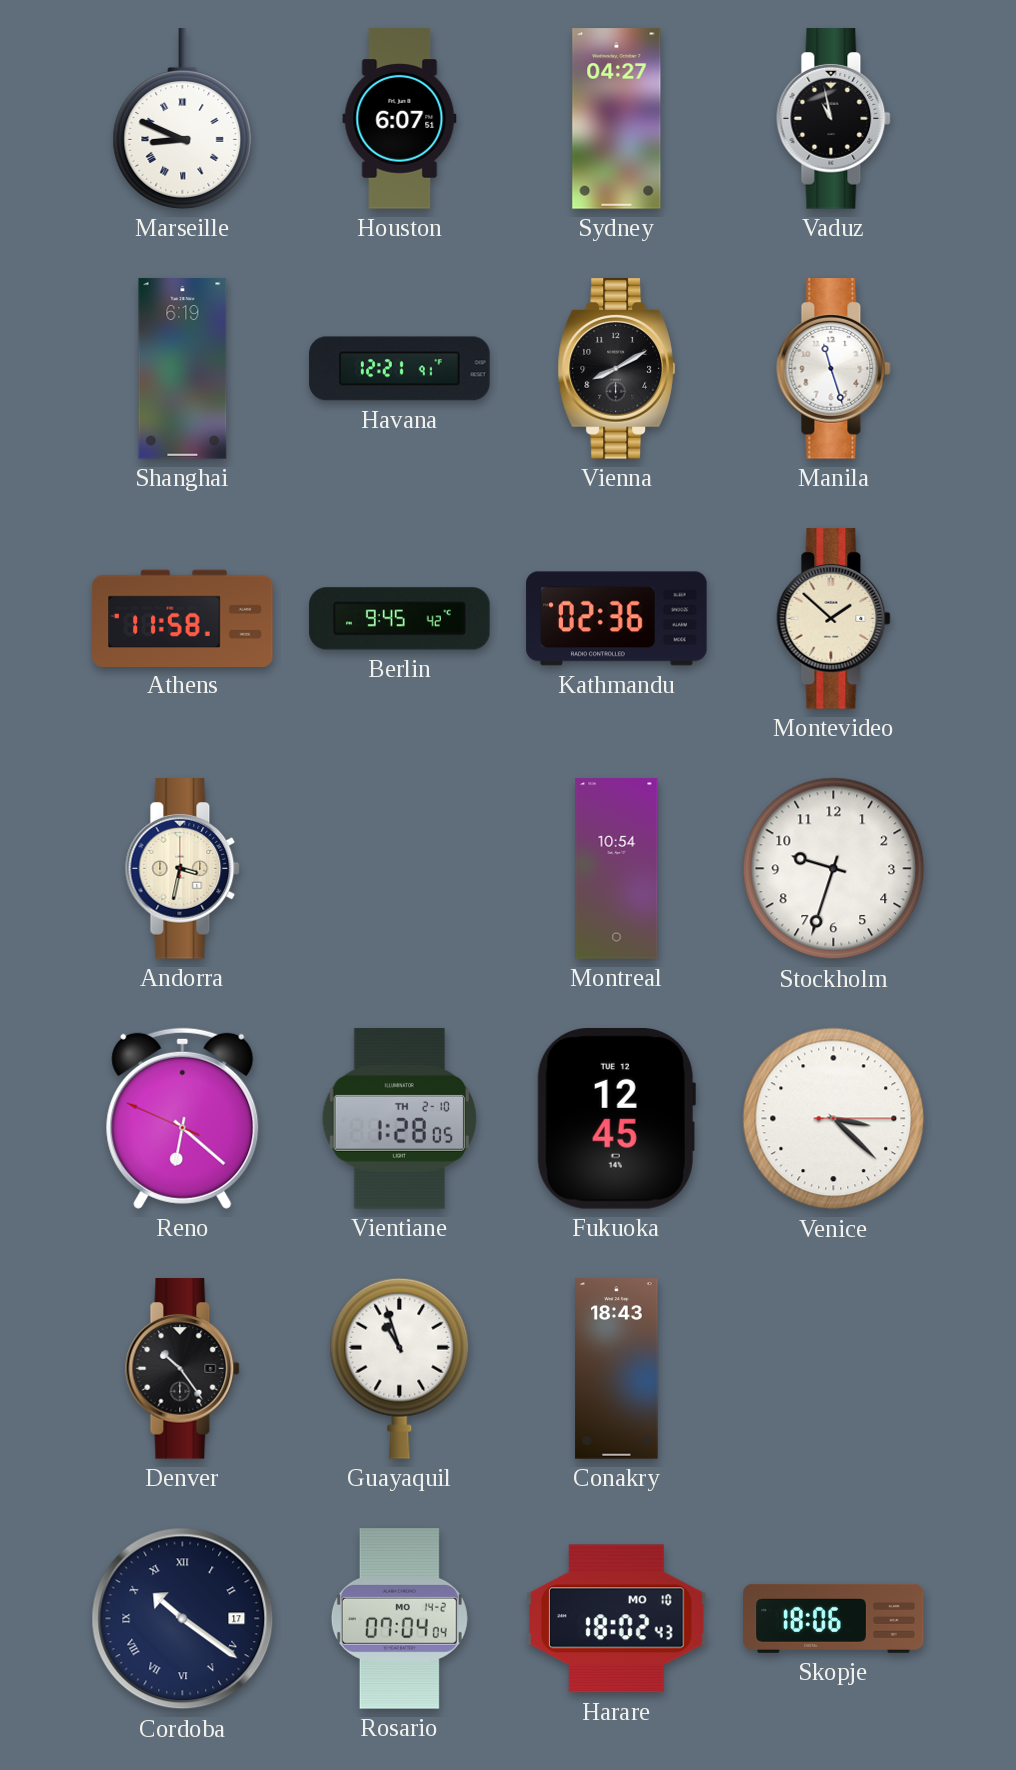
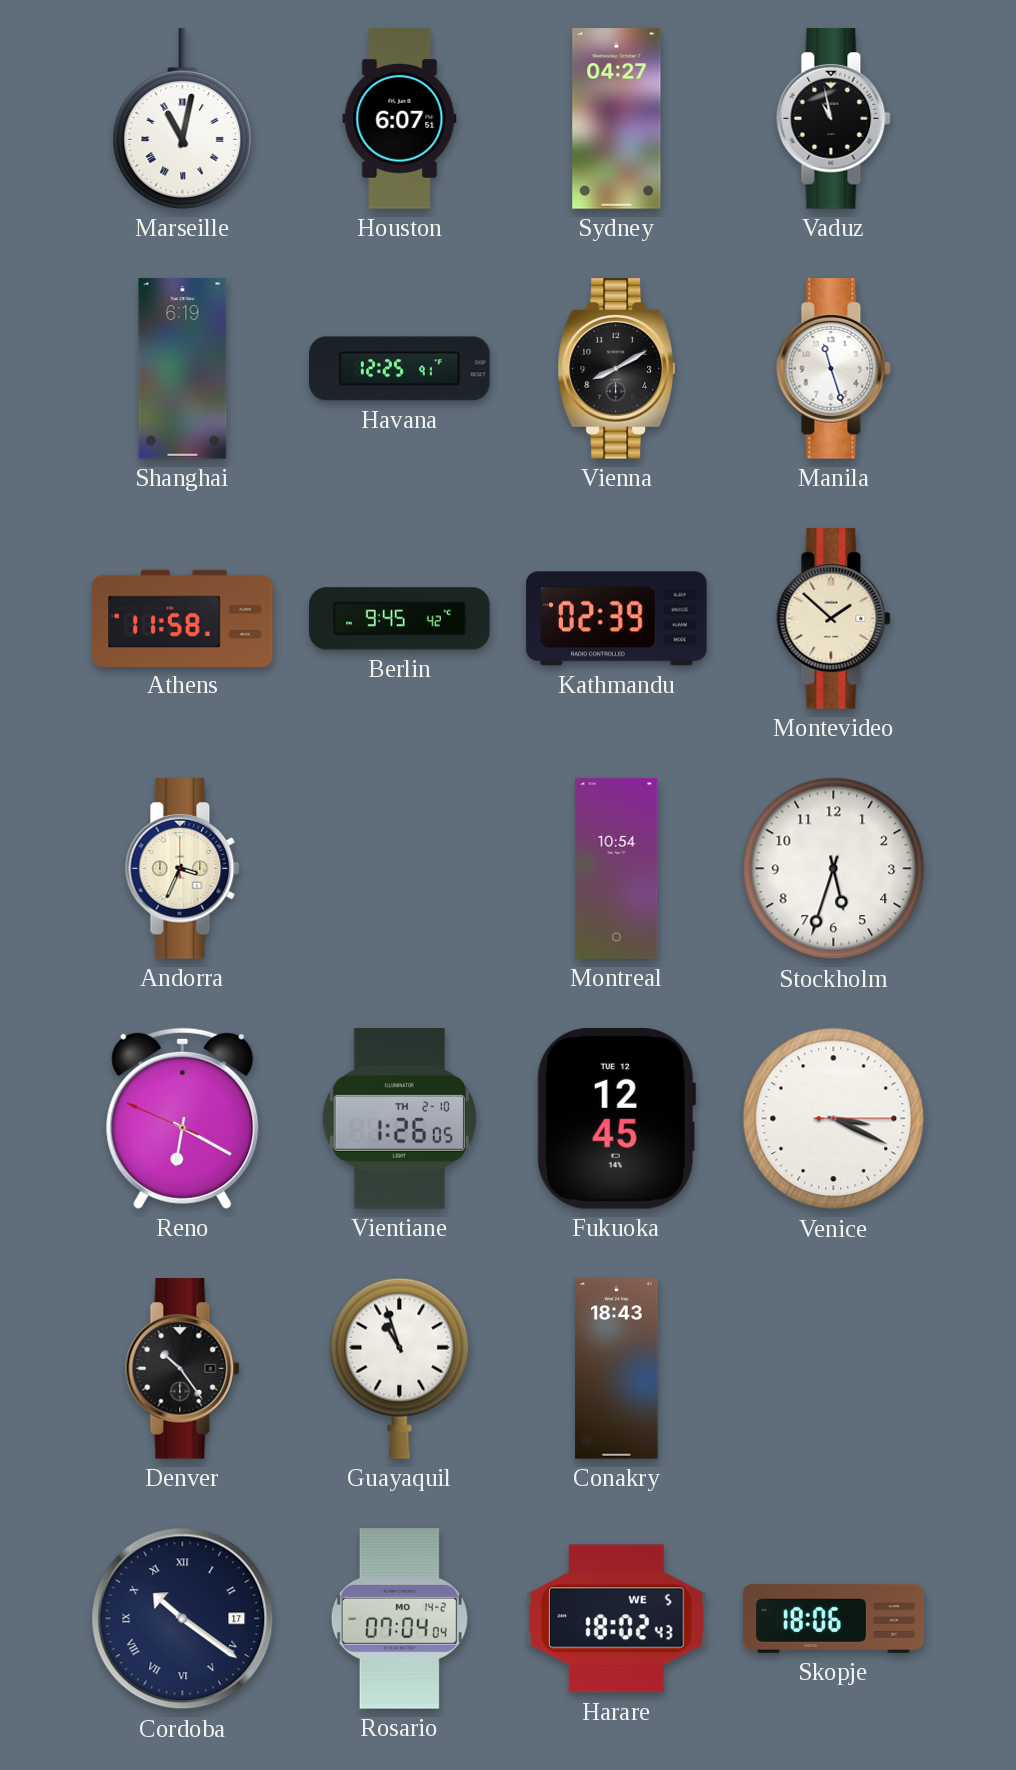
Marseille: 8:49 -> 11:02
Havana: 12:21 -> 12:25
Kathmandu: 02:36 -> 02:39
Andorra: 3:32 -> 3:34
Stockholm: 9:33 -> 5:33
Reno: 6:21 -> 6:19
Vientiane: 1:28 -> 1:26
Venice: 3:22 -> 3:19
Harare date: MO 10 -> WE 5
